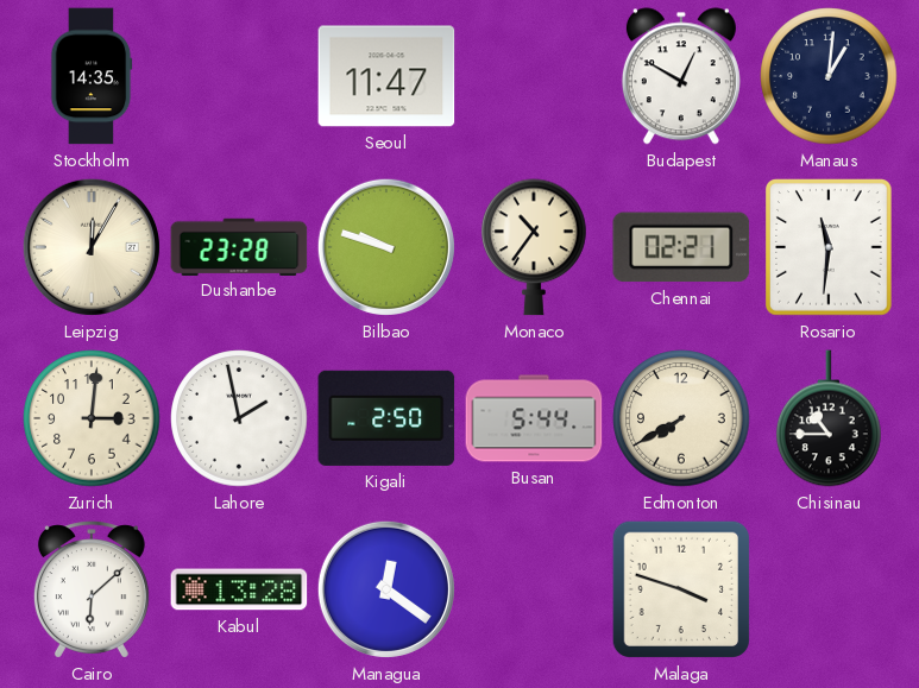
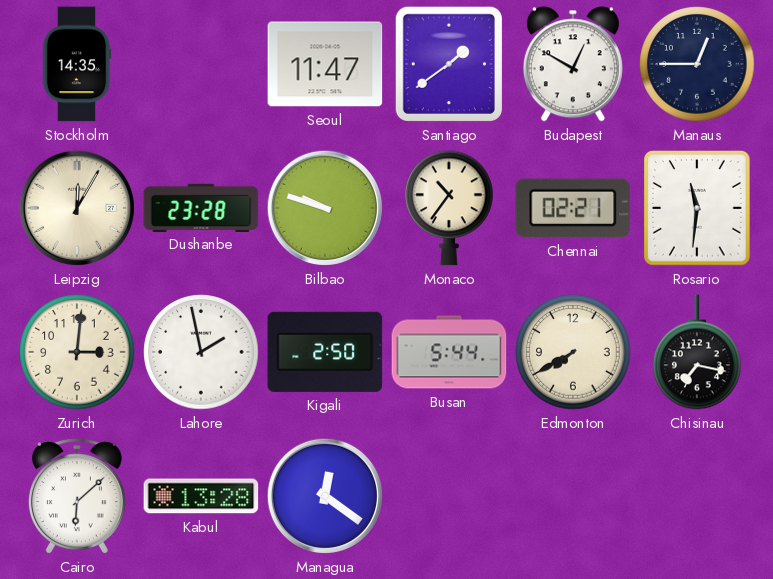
Santiago: none -> 1:39
Manaus: 1:01 -> 12:45
Chisinau: 10:45 -> 7:17
Malaga: 3:48 -> none
